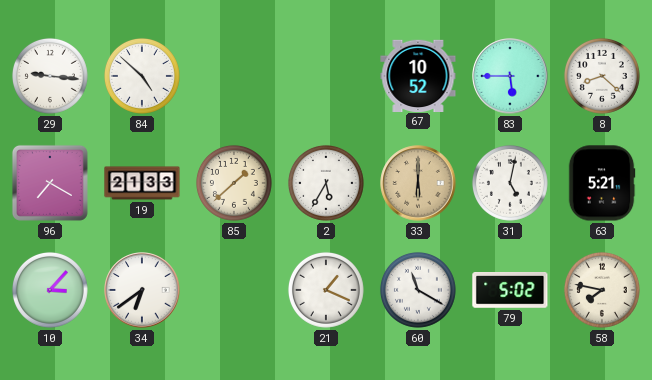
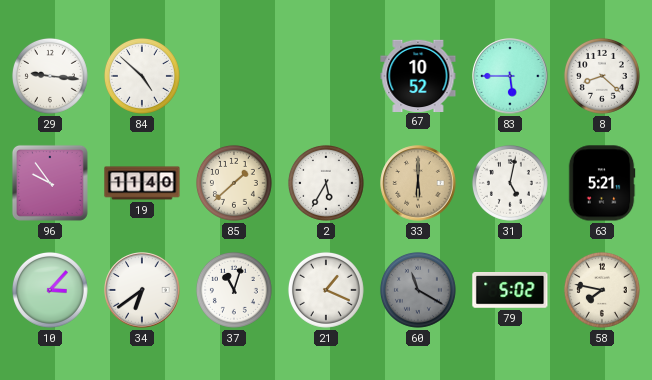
96: 7:20 -> 9:54
19: 21:33 -> 11:40
37: none -> 11:03
60 dial: white -> grey
